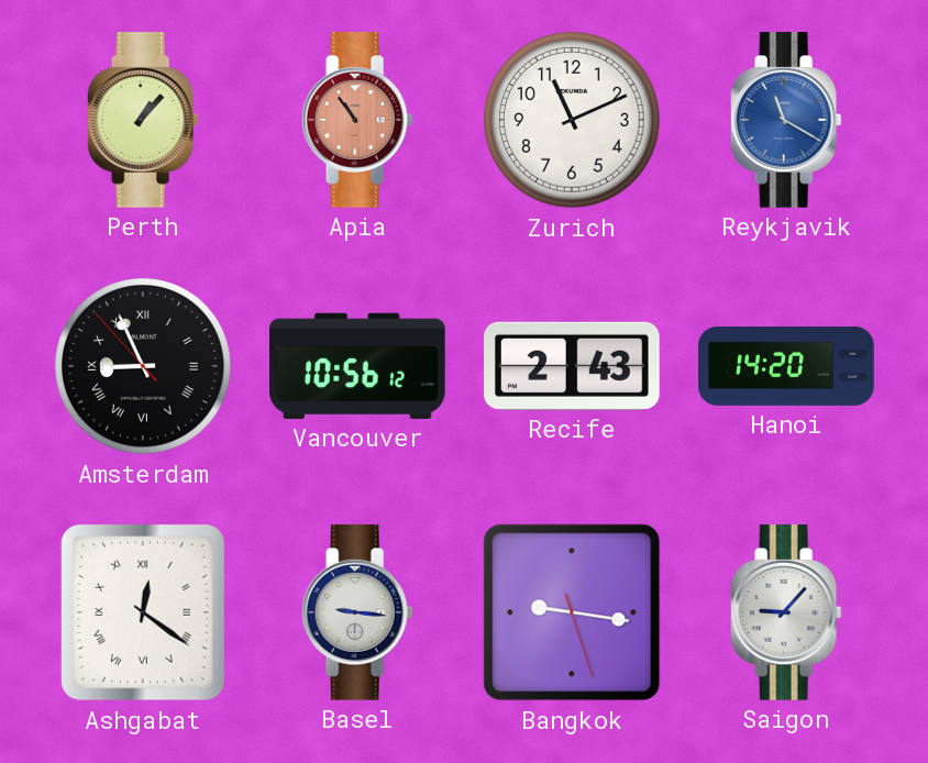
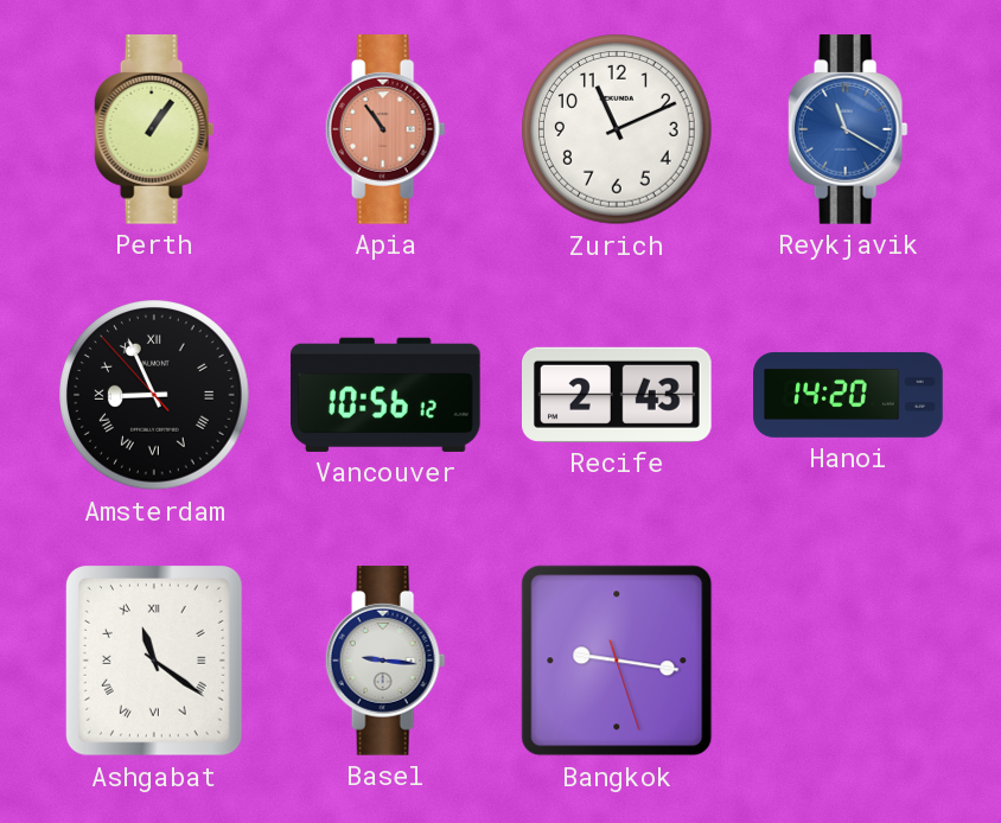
Perth: 1:07 -> 1:06
Ashgabat: 12:21 -> 11:21
Saigon: 9:07 -> none
